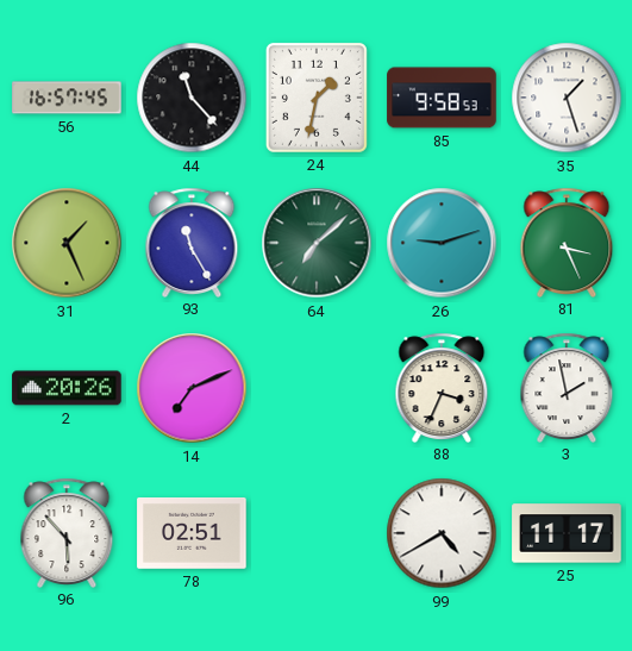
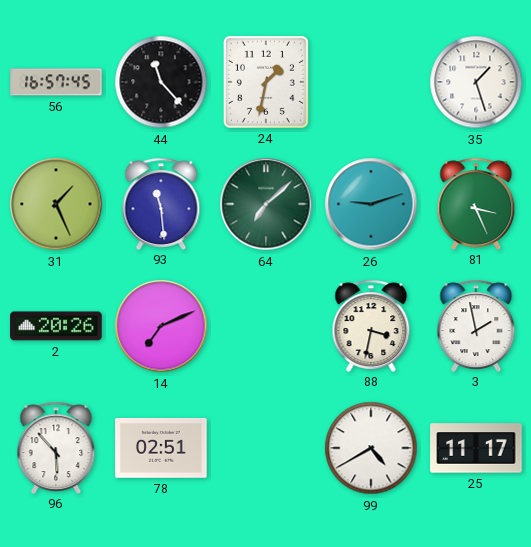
85: 9:58 -> none
93: 11:25 -> 11:29
88: 3:34 -> 3:32
